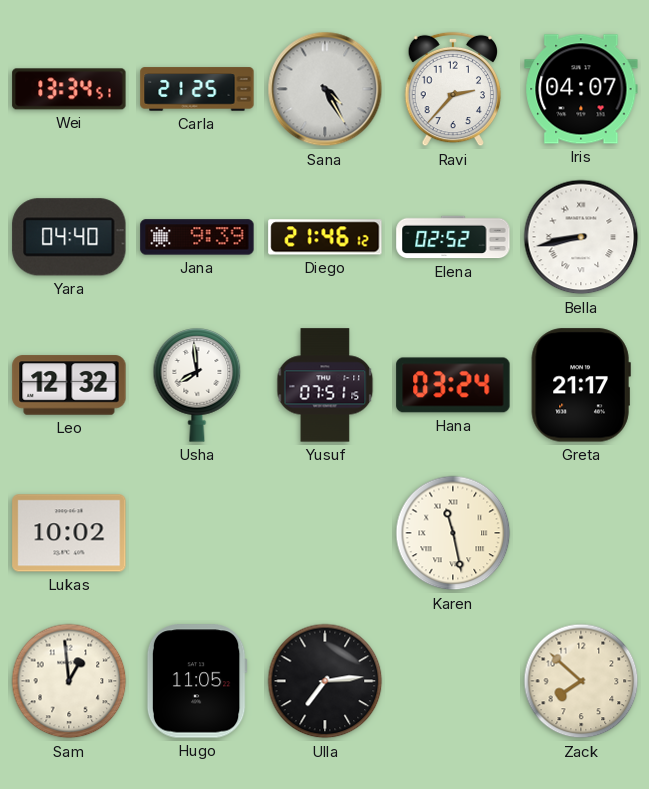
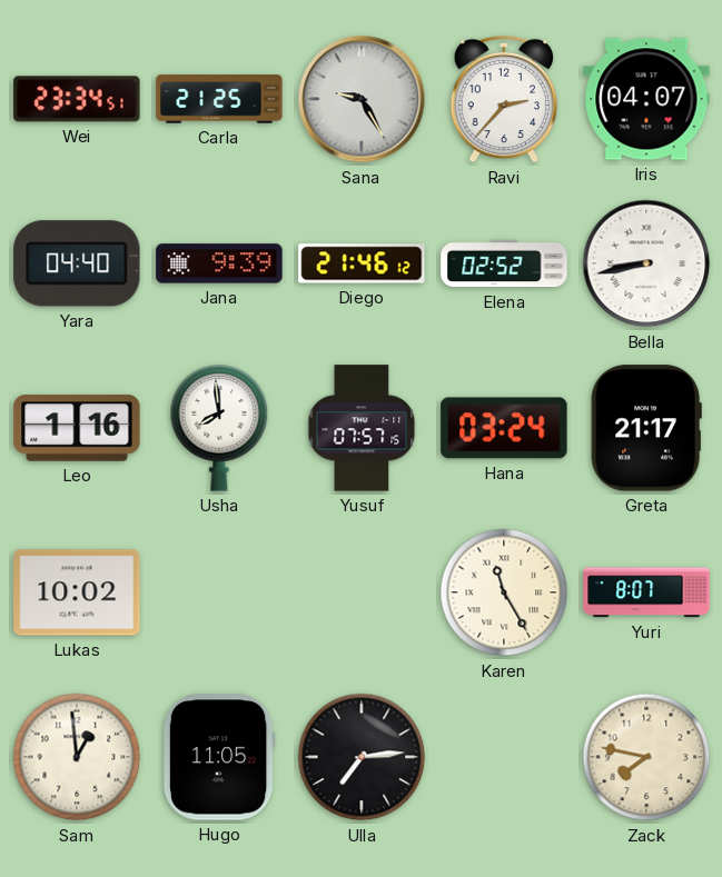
Wei: 13:34 -> 23:34
Sana: 4:25 -> 9:25
Leo: 12:32 -> 1:16
Yusuf: 07:51 -> 07:57
Karen: 11:28 -> 11:25
Yuri: none -> 8:07
Zack: 7:52 -> 7:47
